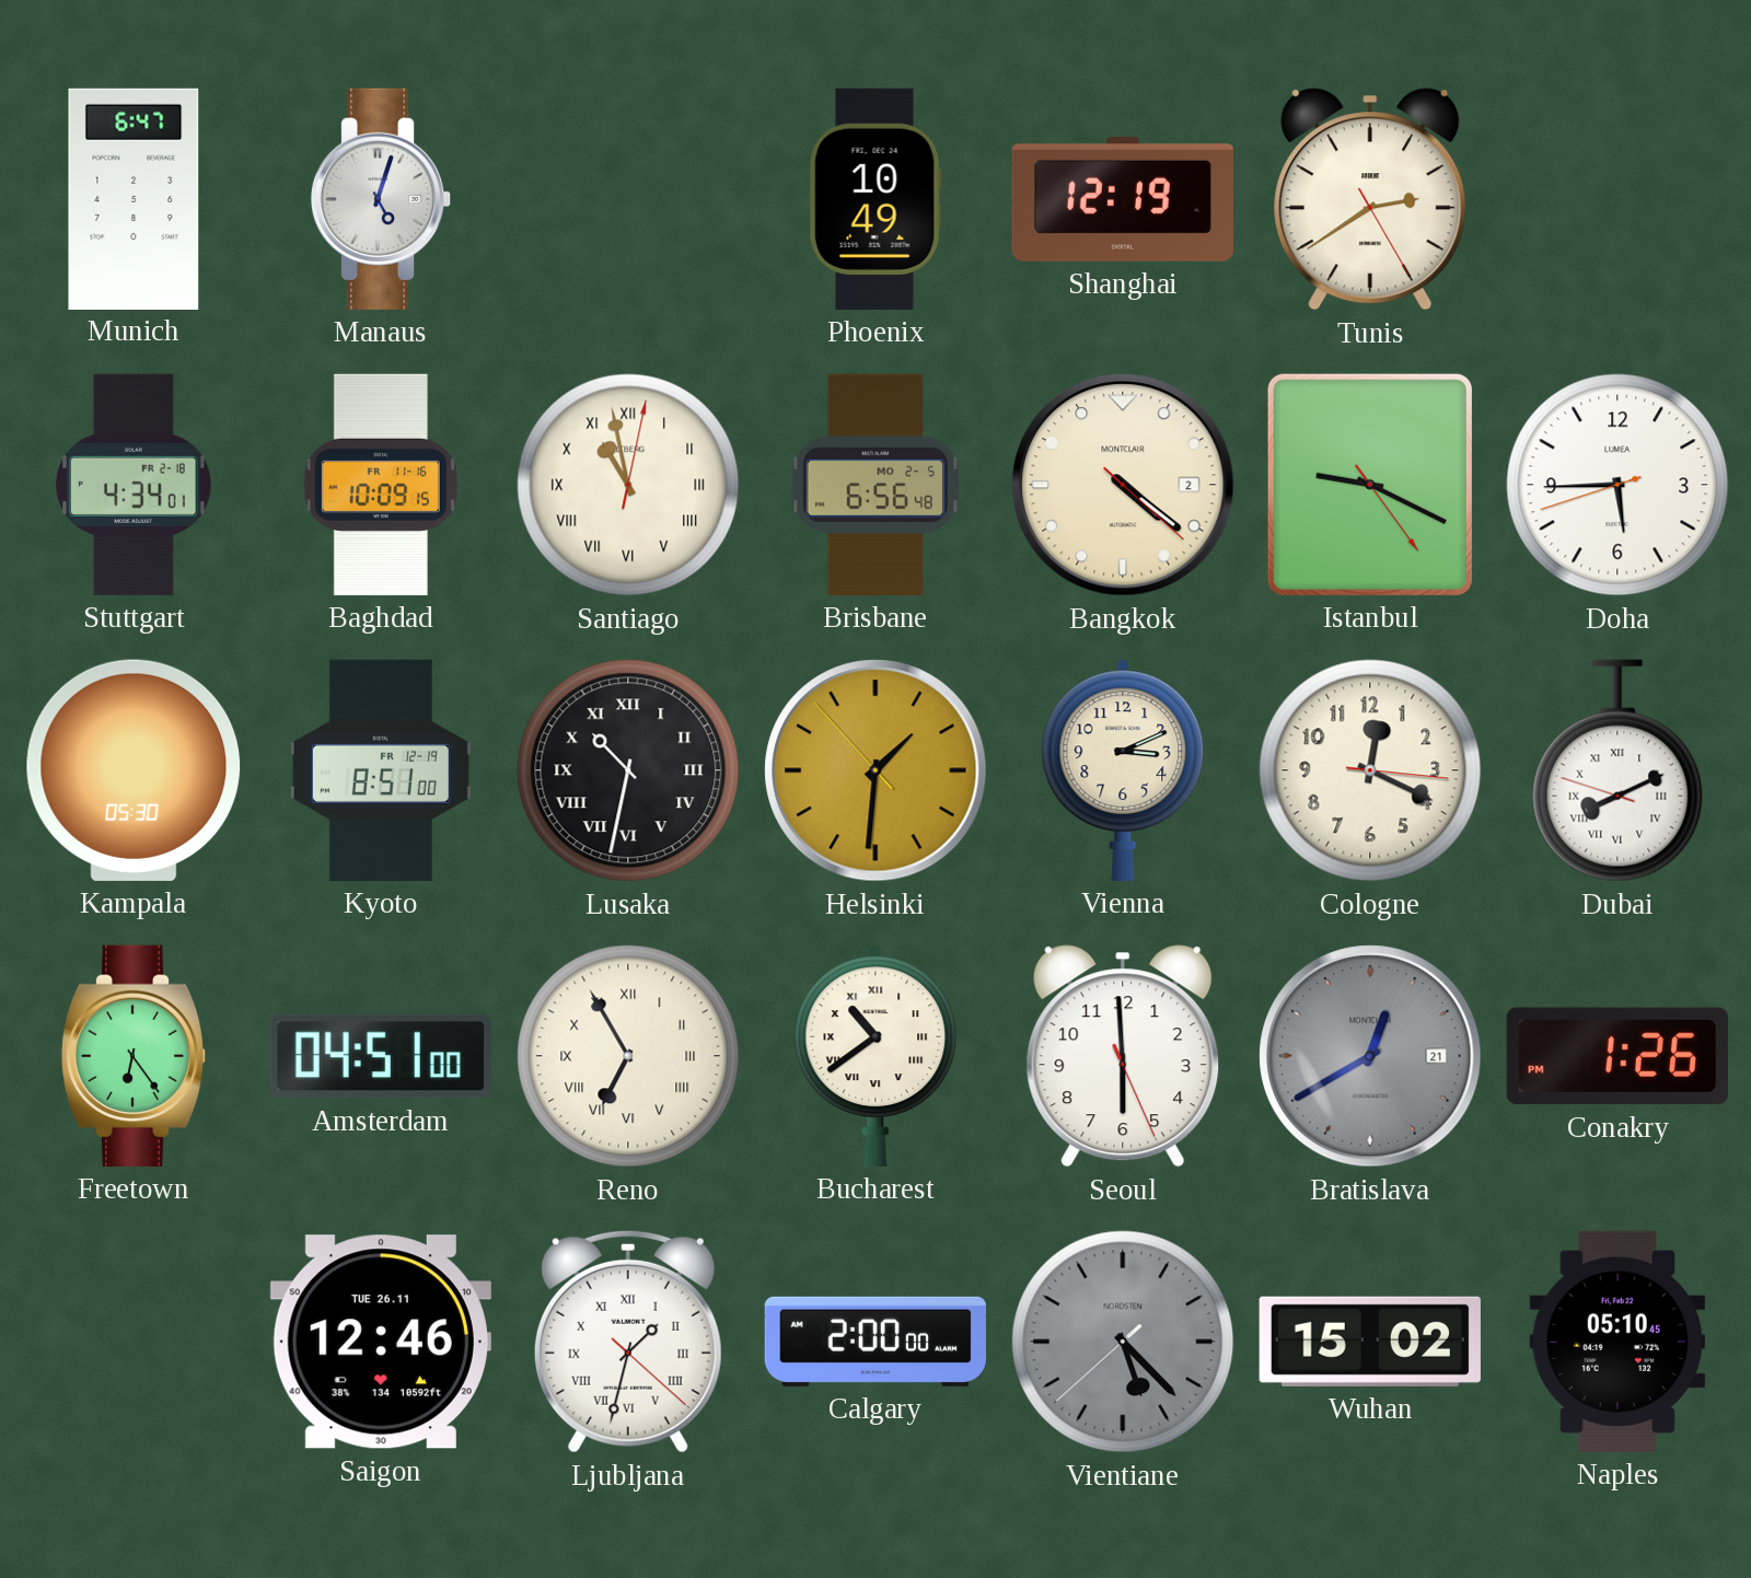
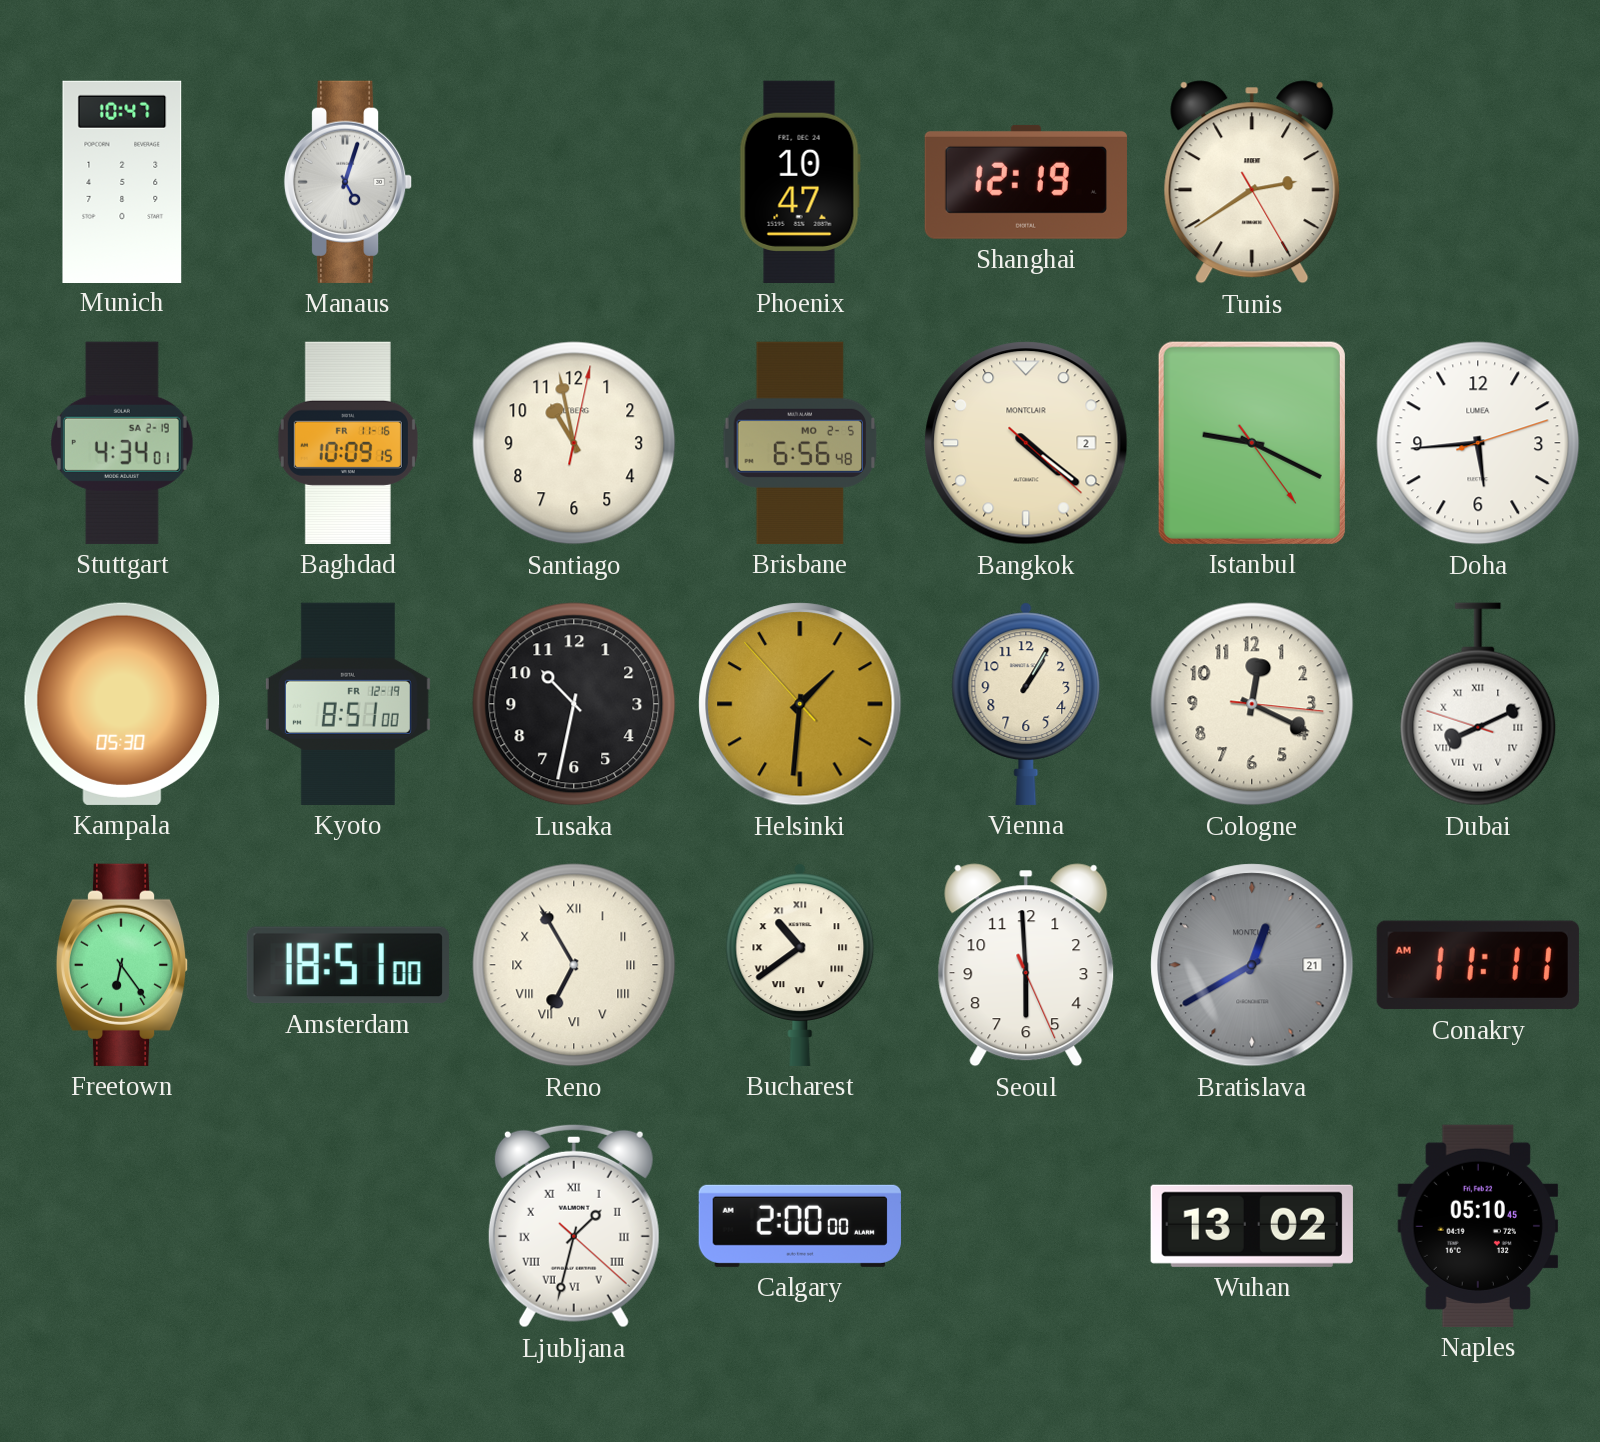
Munich: 6:47 -> 10:47
Phoenix: 10:49 -> 10:47
Stuttgart date: FR 2-18 -> SA 2-19
Santiago numerals: Roman -> Arabic
Doha: 5:44:42 -> 5:44:12
Lusaka numerals: Roman -> Arabic
Vienna: 3:11 -> 1:05
Amsterdam: 04:51 -> 18:51
Conakry: 1:26 -> 11:11
Saigon: 12:46 -> none
Vientiane: 5:22 -> none
Wuhan: 15:02 -> 13:02
